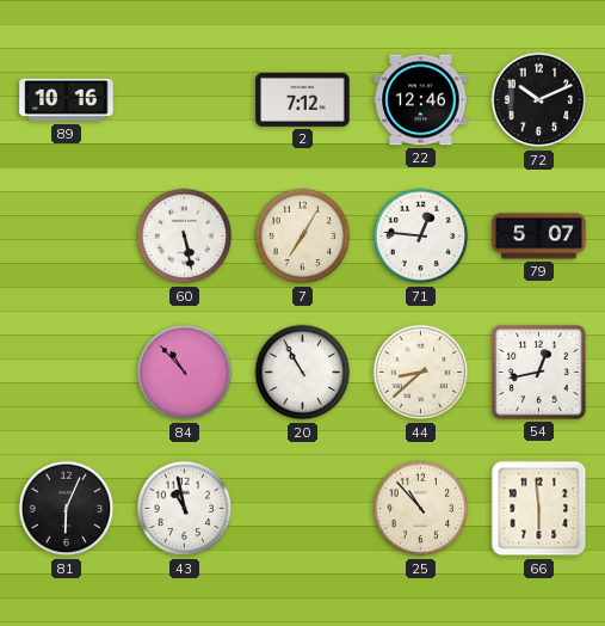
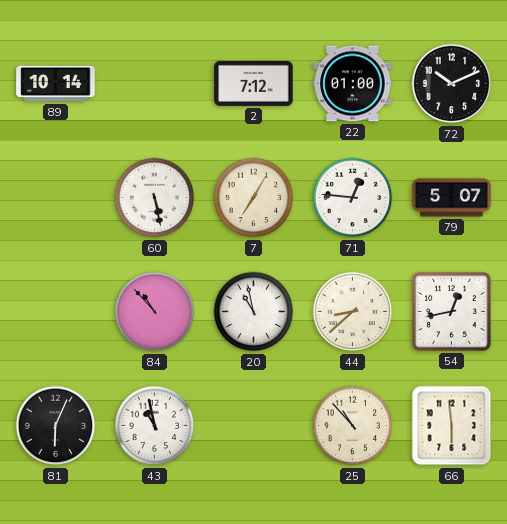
89: 10:16 -> 10:14
22: 12:46 -> 01:00
20: 10:55 -> 10:58
